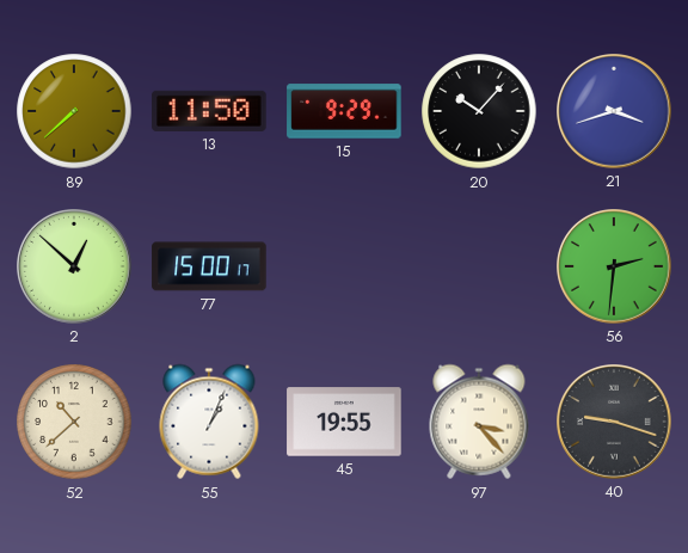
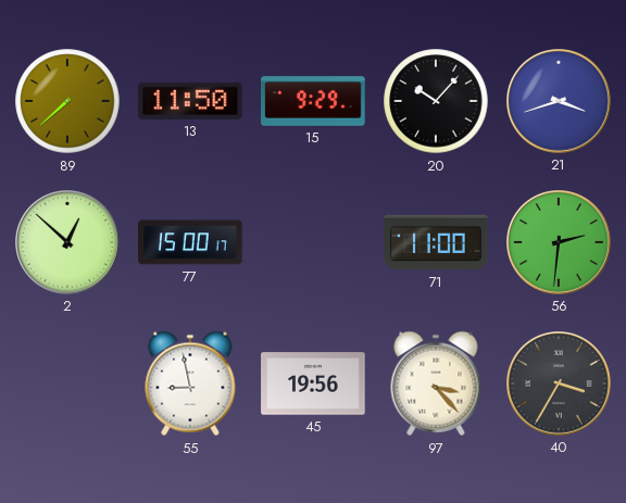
71: none -> 11:00
52: 10:38 -> none
55: 1:04 -> 8:58
45: 19:55 -> 19:56
40: 9:18 -> 3:35
